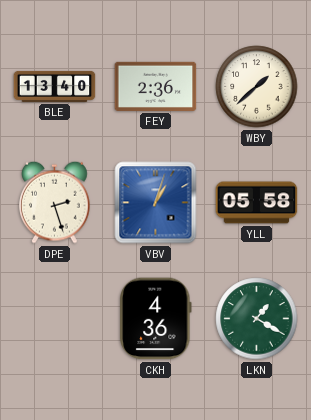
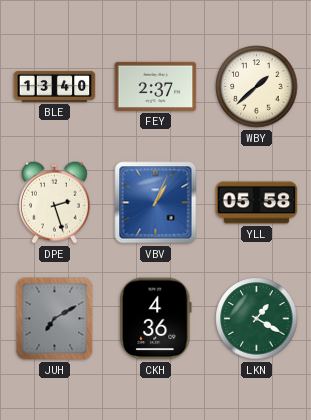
FEY: 2:36 -> 2:37
VBV: 1:03 -> 1:04
JUH: none -> 7:10
